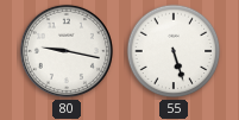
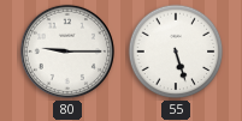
80: 9:17 -> 9:15
